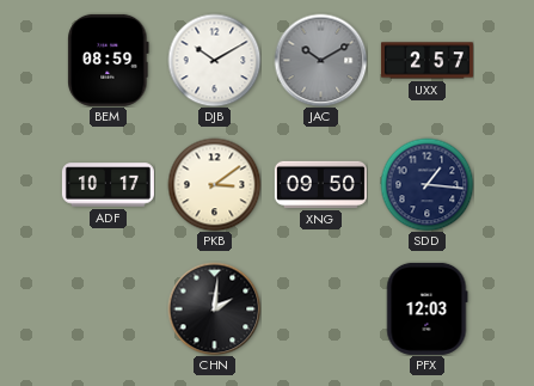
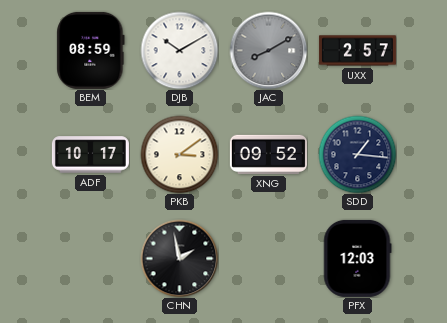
JAC: 10:10 -> 8:10
XNG: 09:50 -> 09:52
CHN: 2:01 -> 1:58
